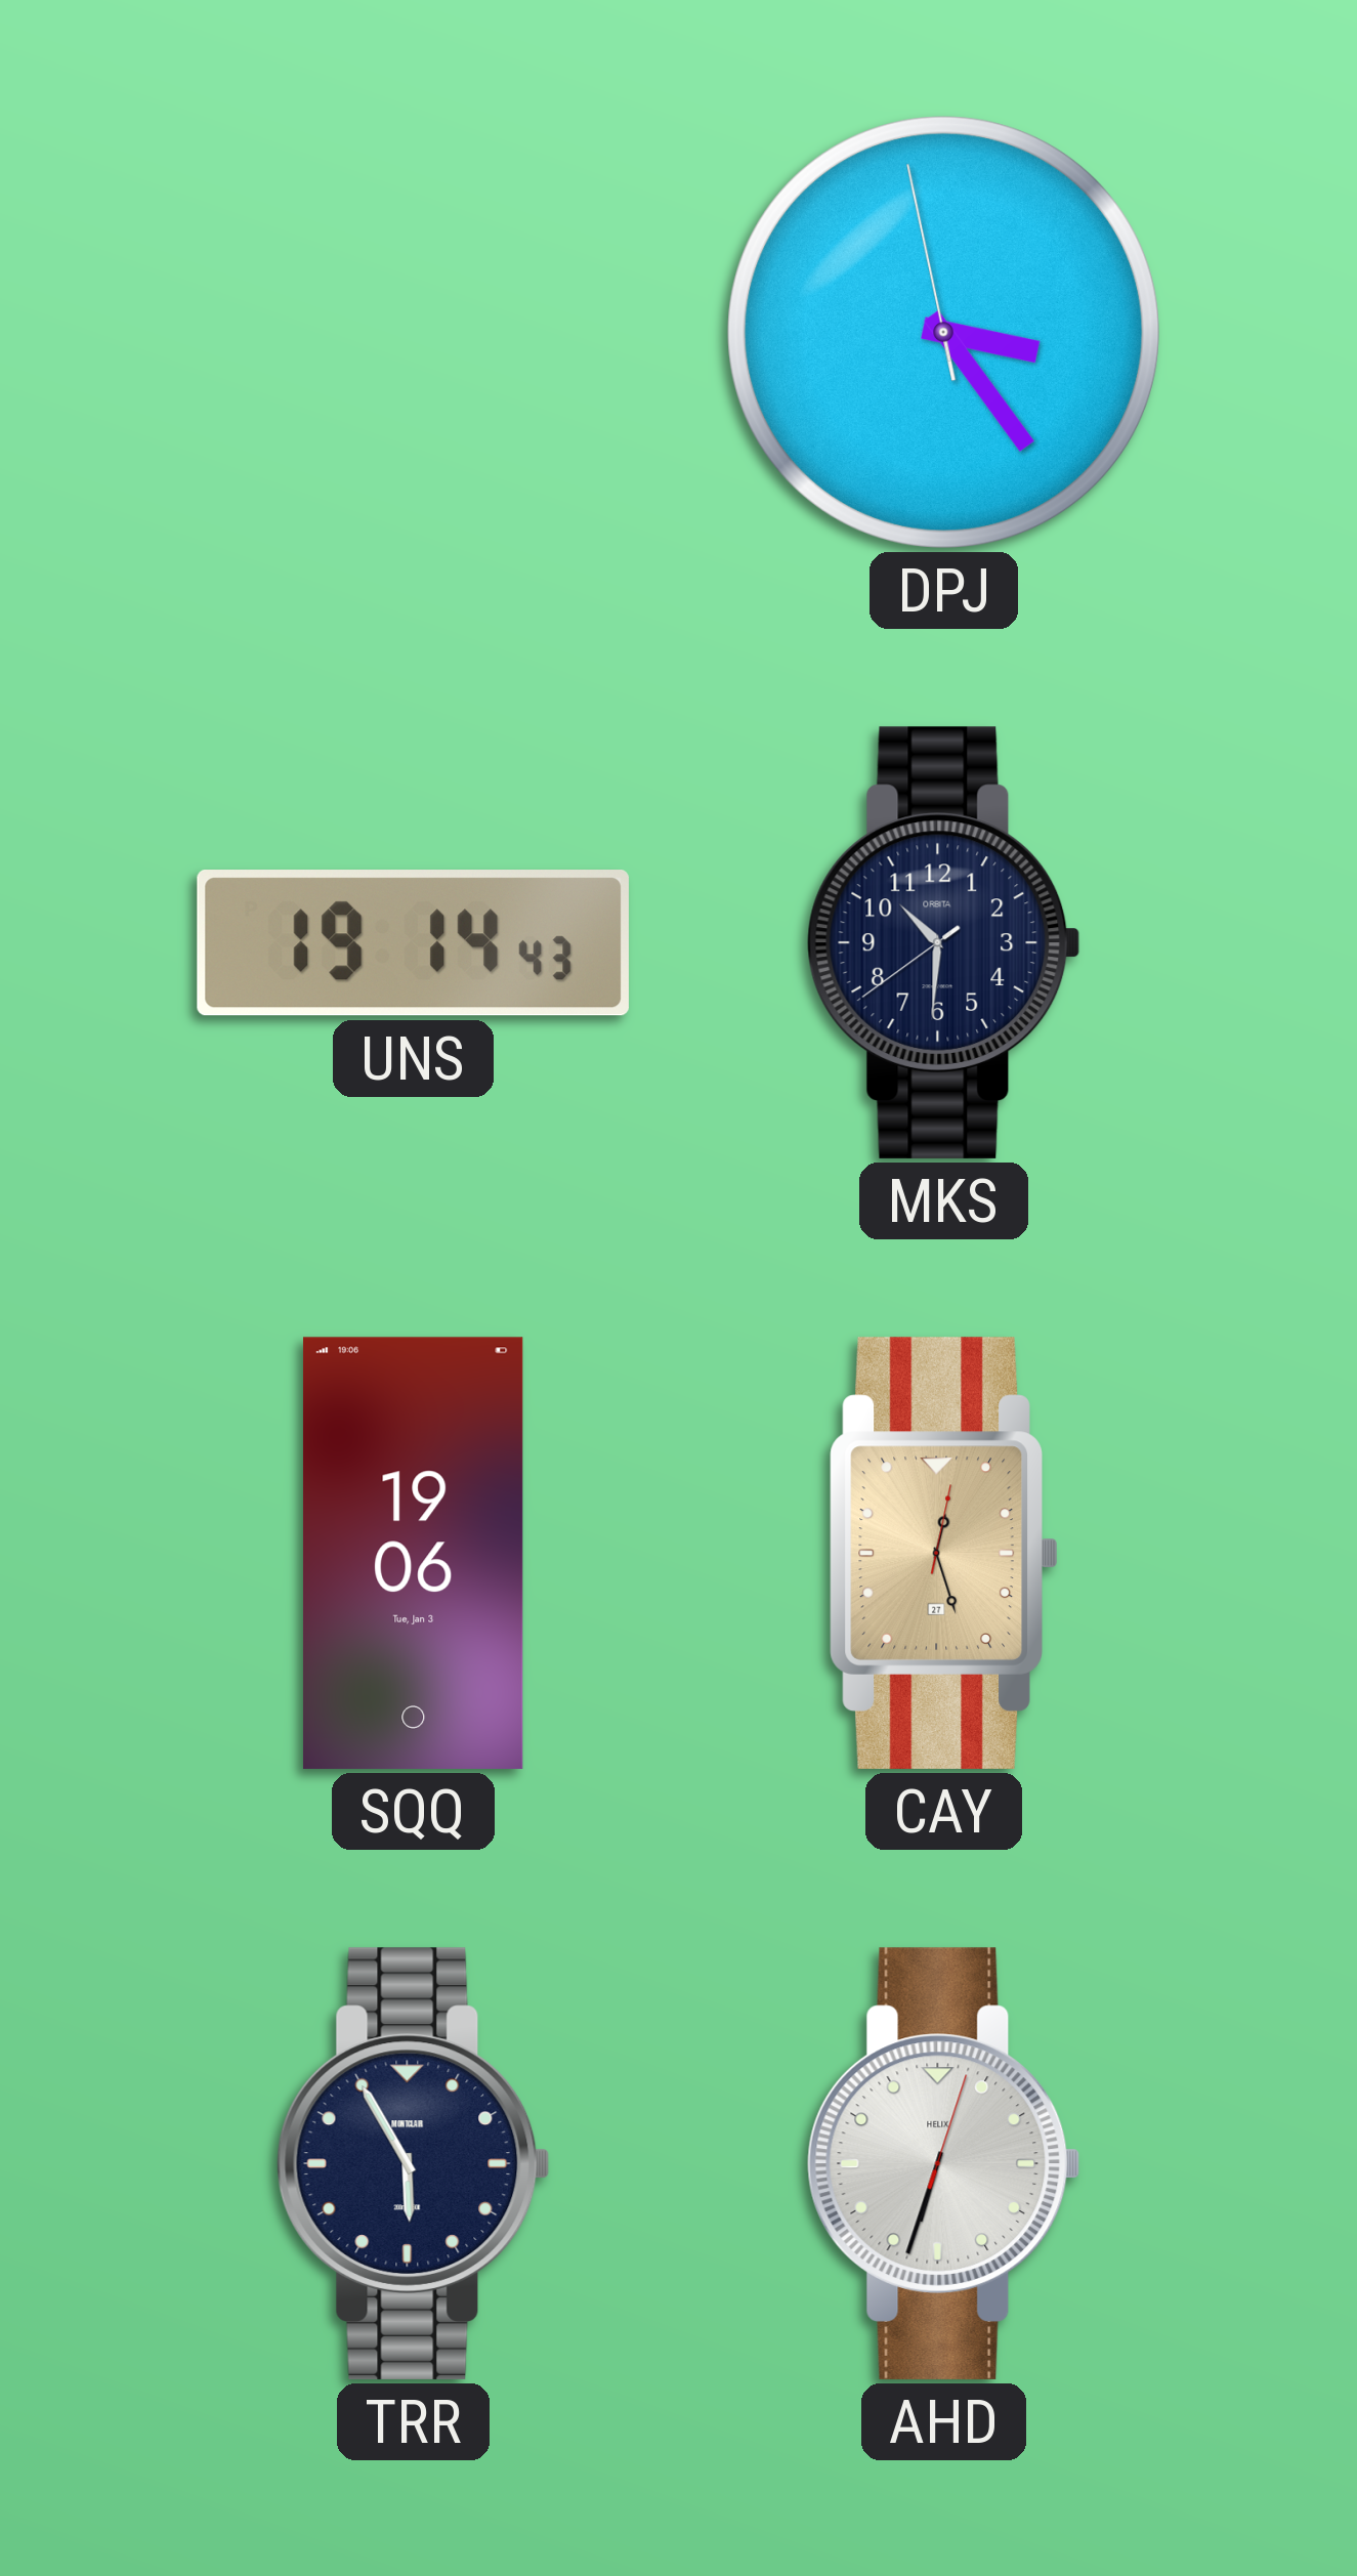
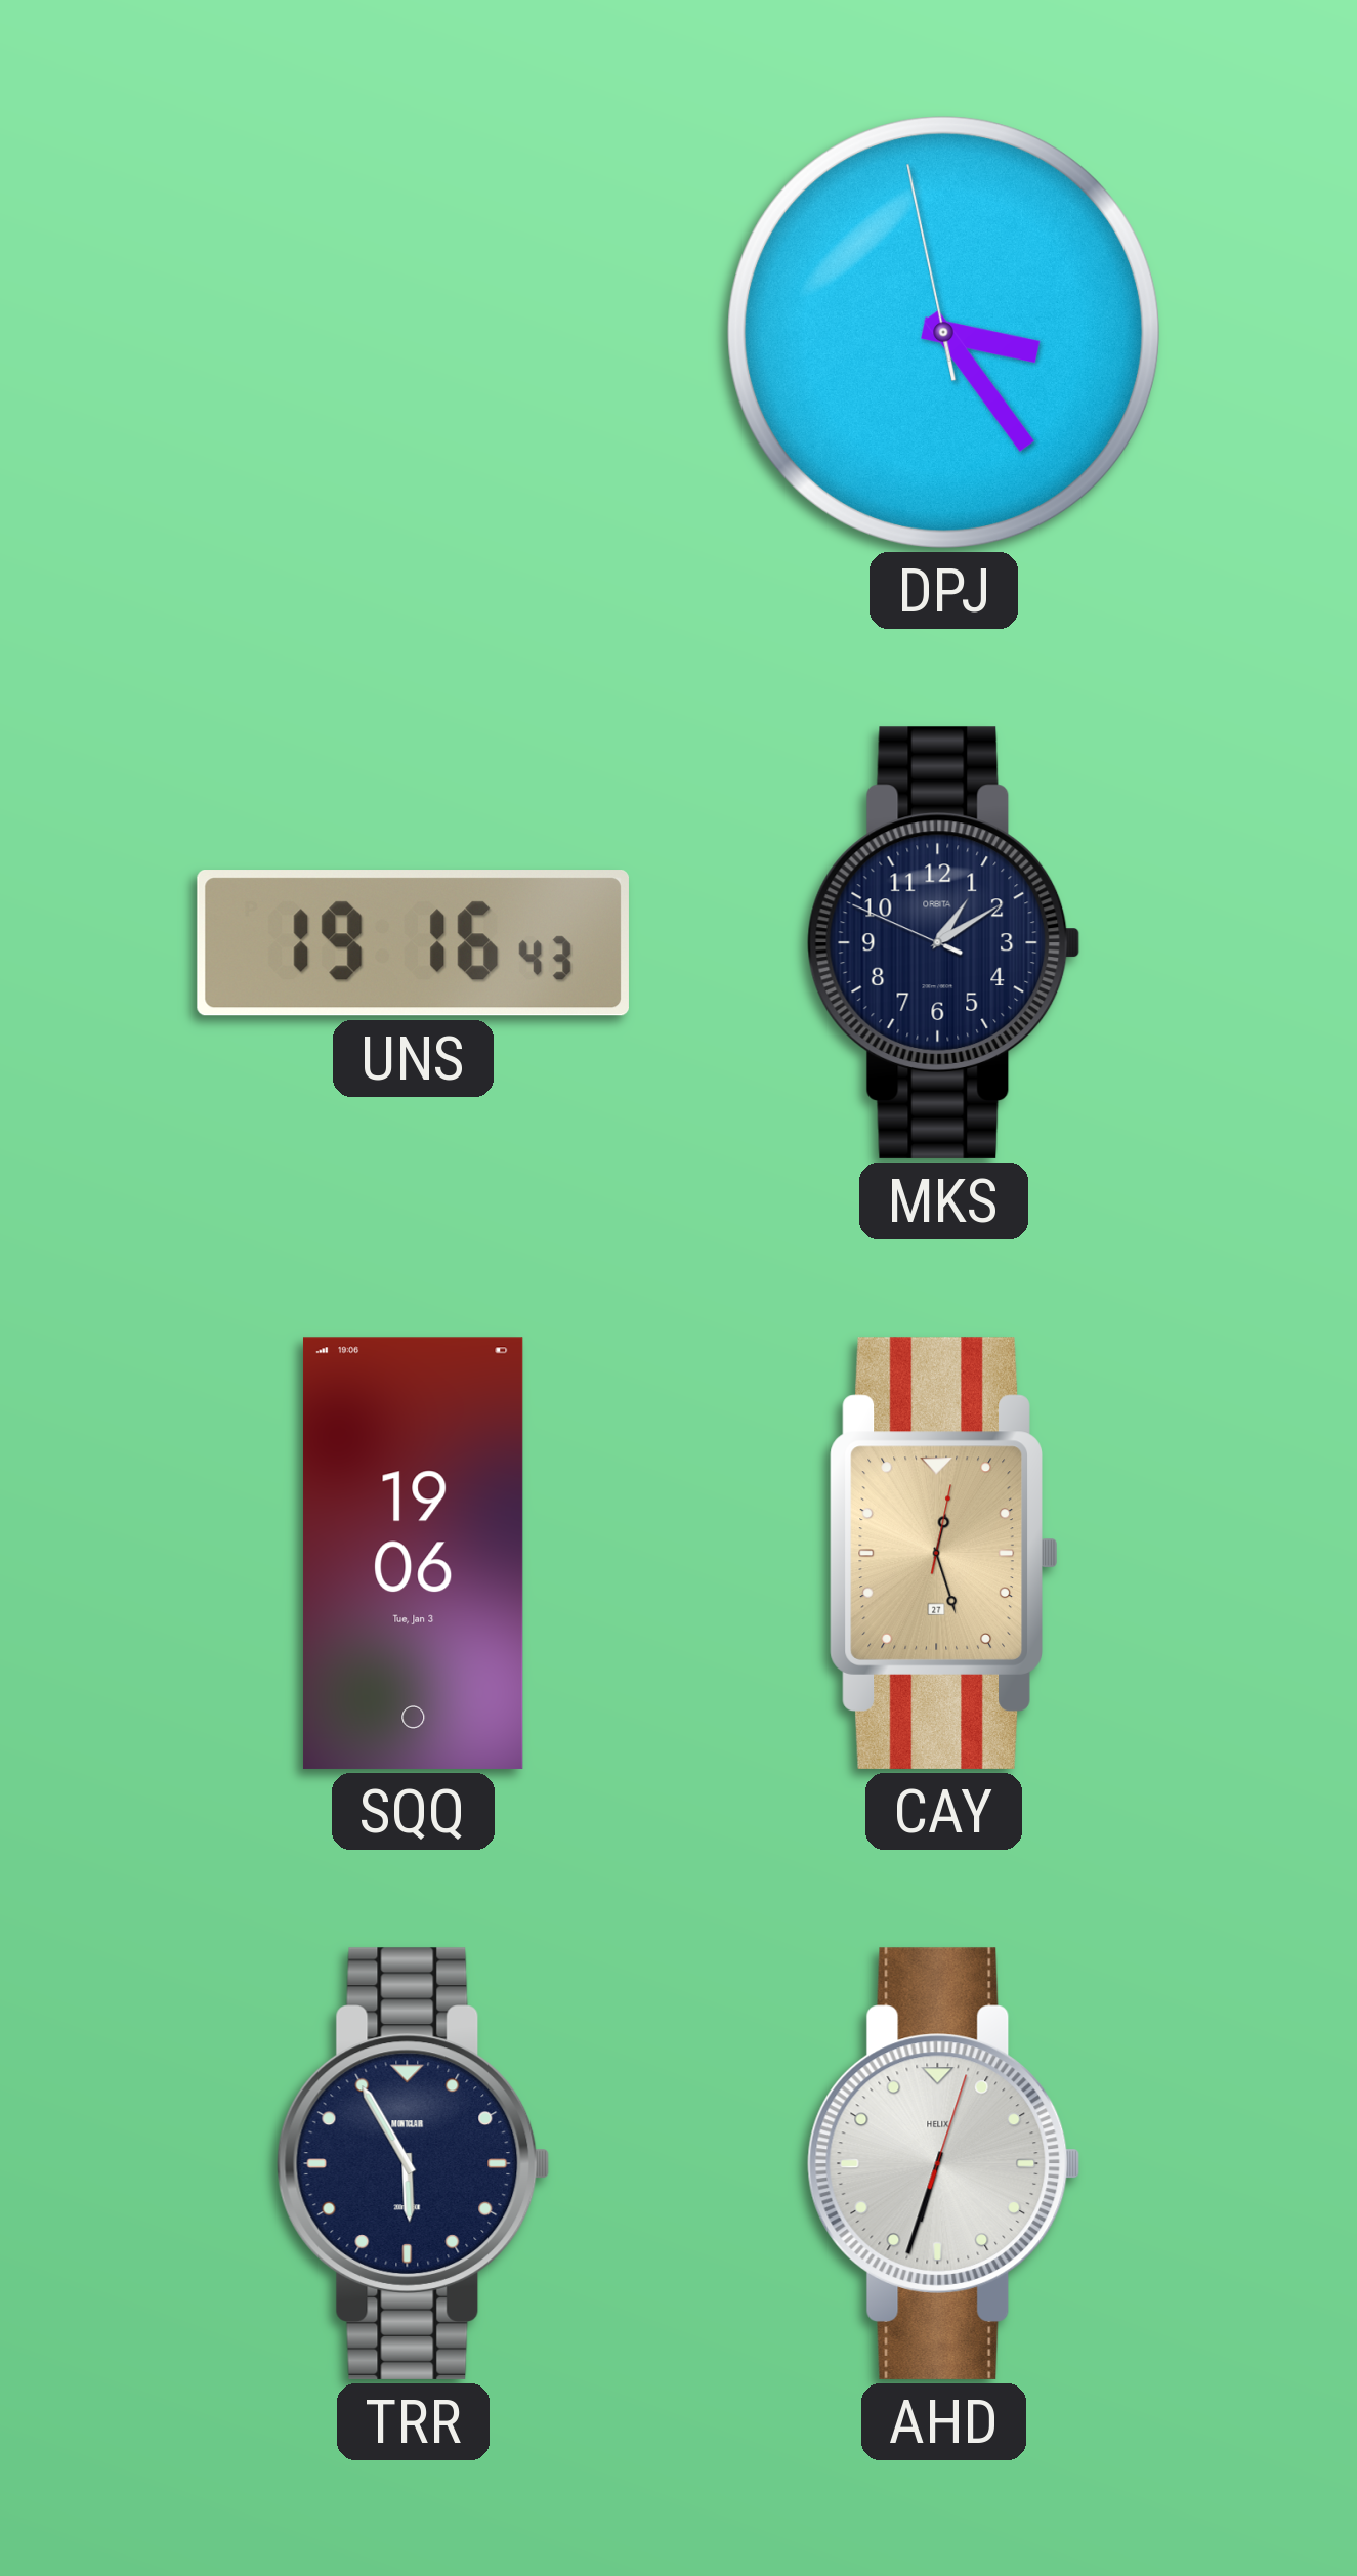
UNS: 19:14 -> 19:16
MKS: 10:30 -> 1:09
